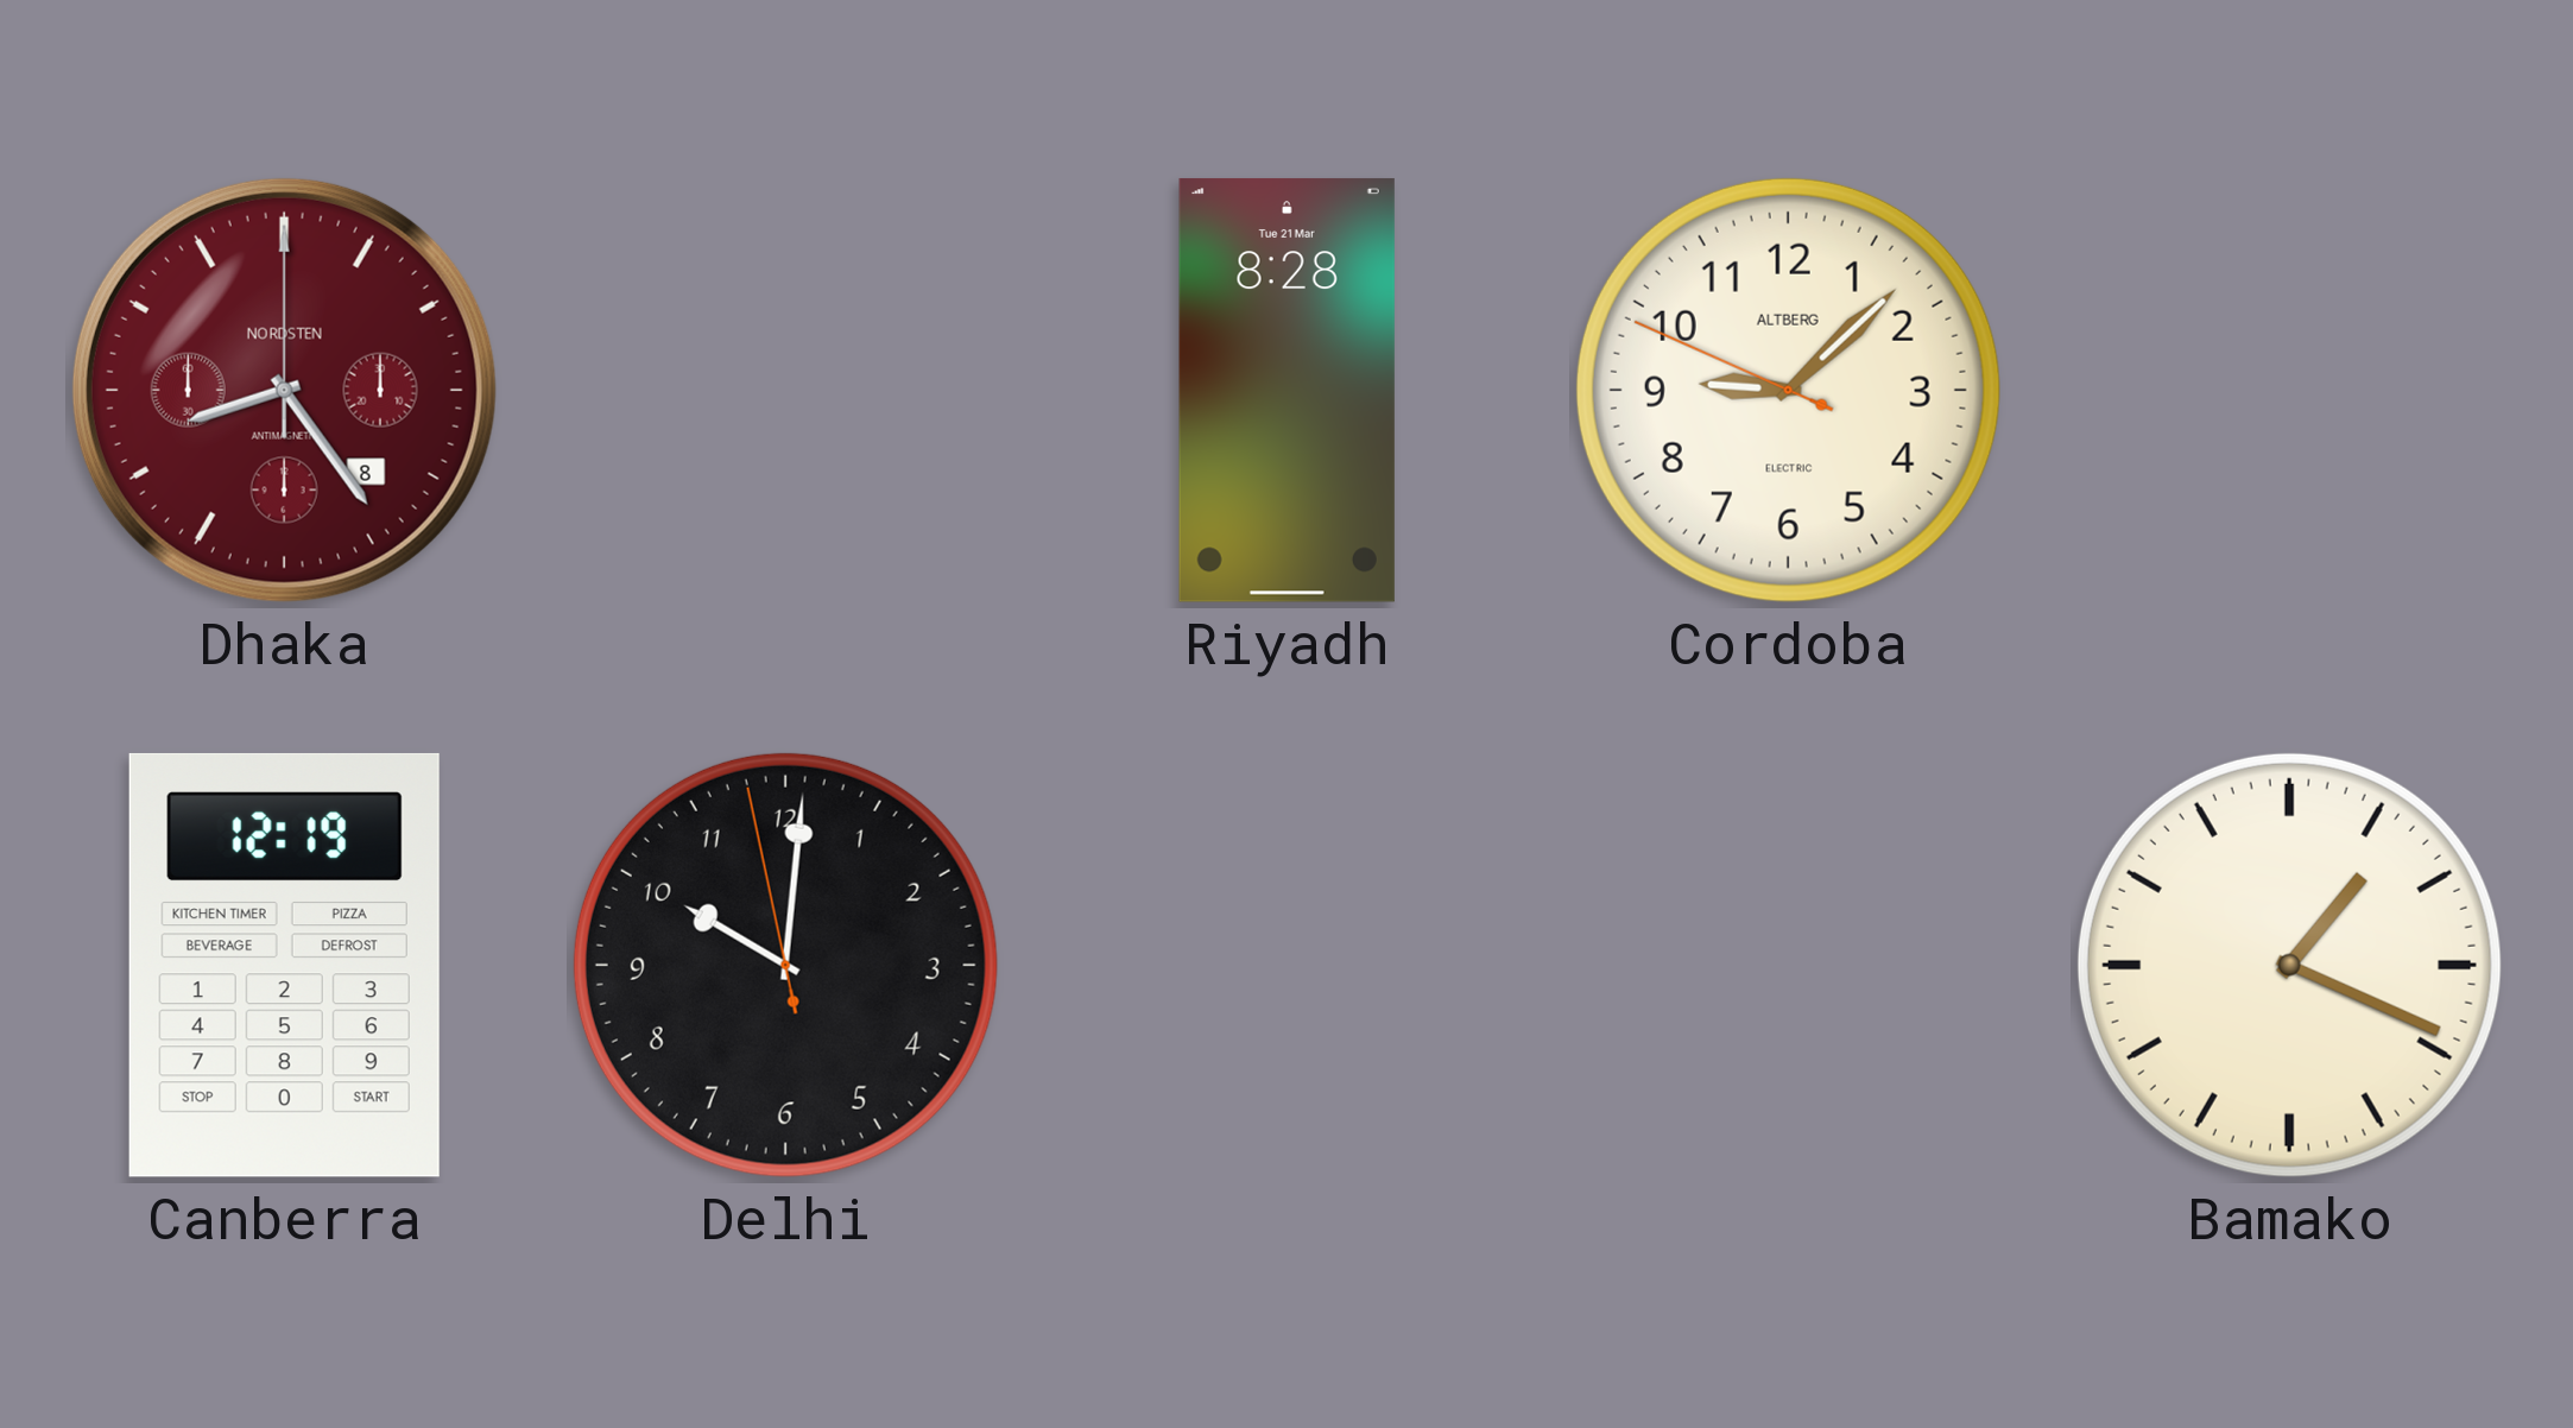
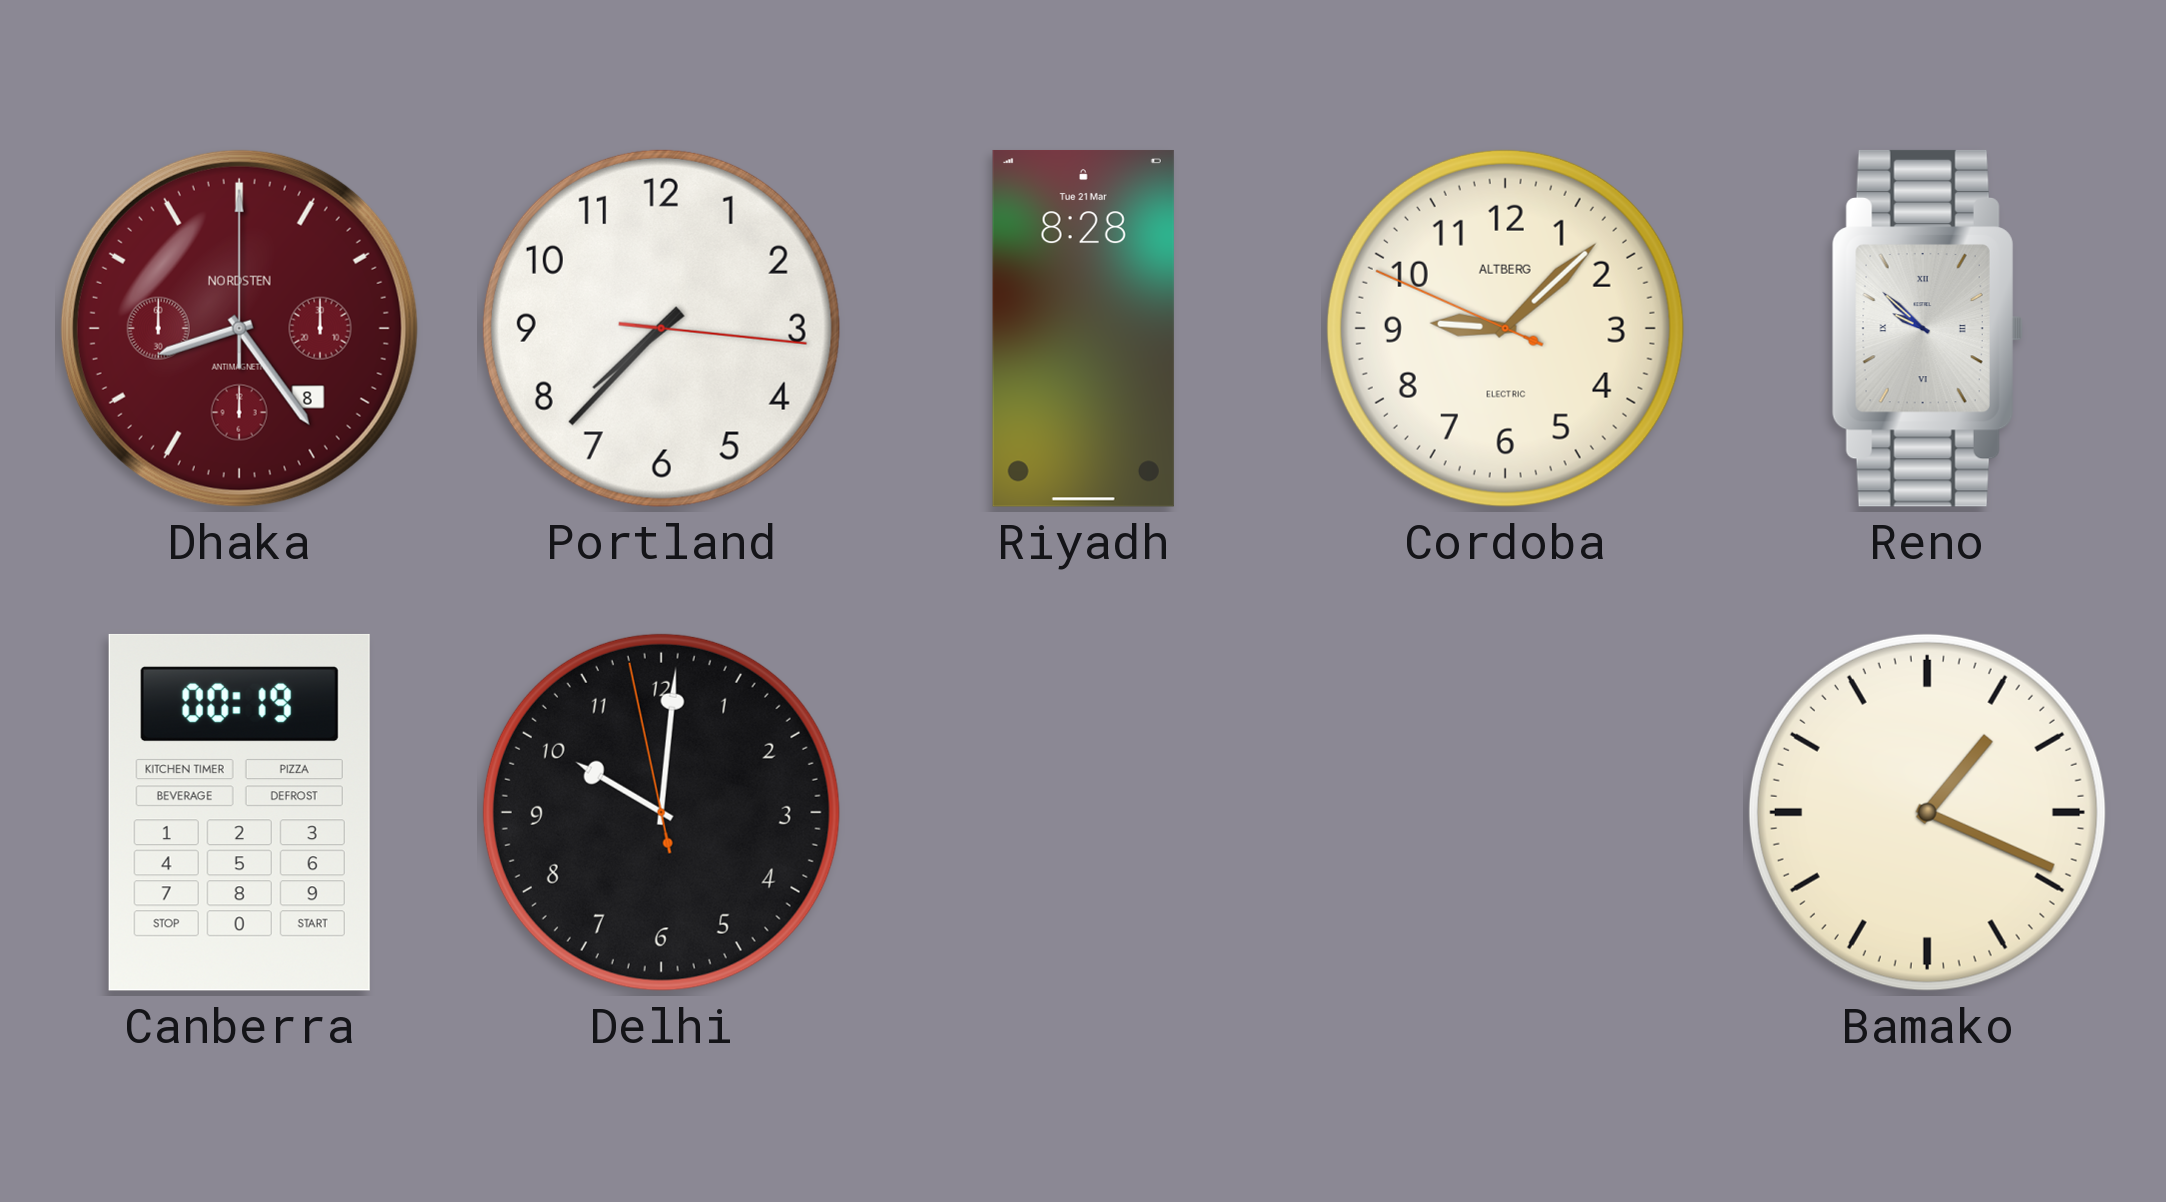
Portland: none -> 7:37
Reno: none -> 9:52
Canberra: 12:19 -> 00:19
